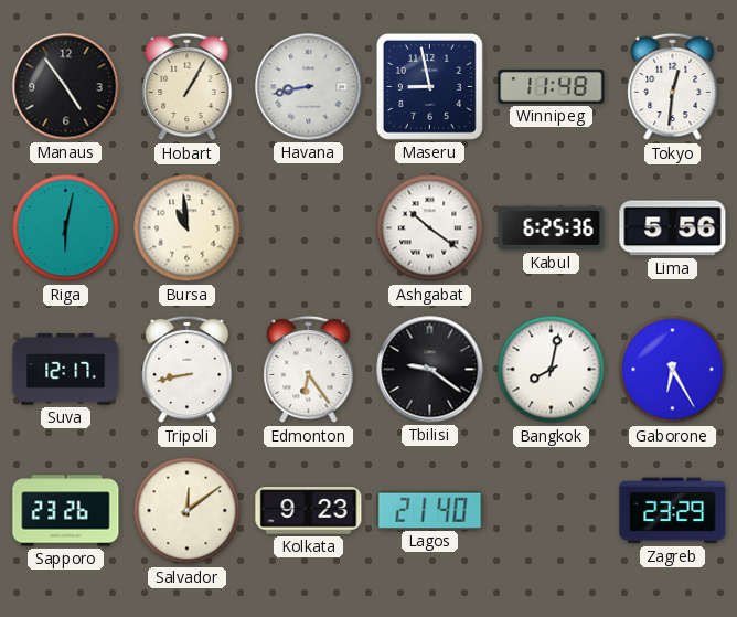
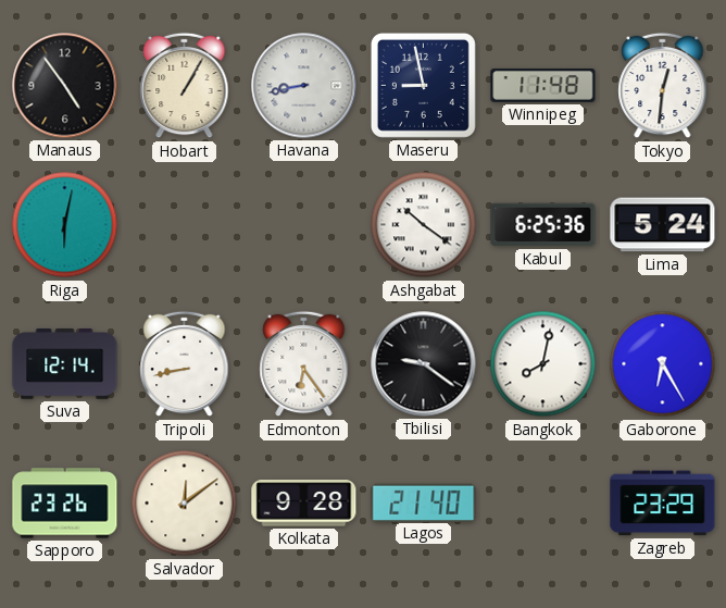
Bursa: 10:59 -> none
Lima: 5:56 -> 5:24
Suva: 12:17 -> 12:14
Kolkata: 9:23 -> 9:28
